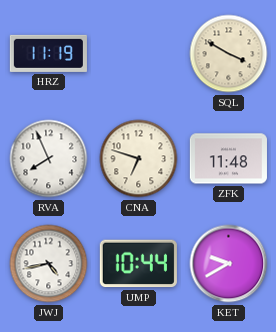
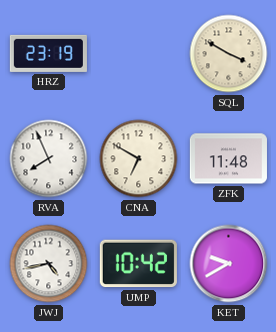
HRZ: 11:19 -> 23:19
CNA: 6:48 -> 6:50
UMP: 10:44 -> 10:42
